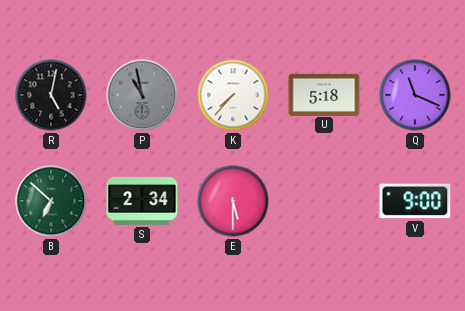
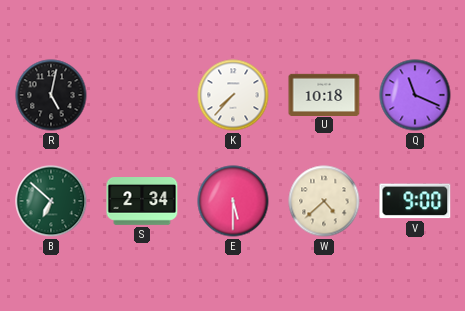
P: 10:58 -> none
U: 5:18 -> 10:18
W: none -> 4:38
